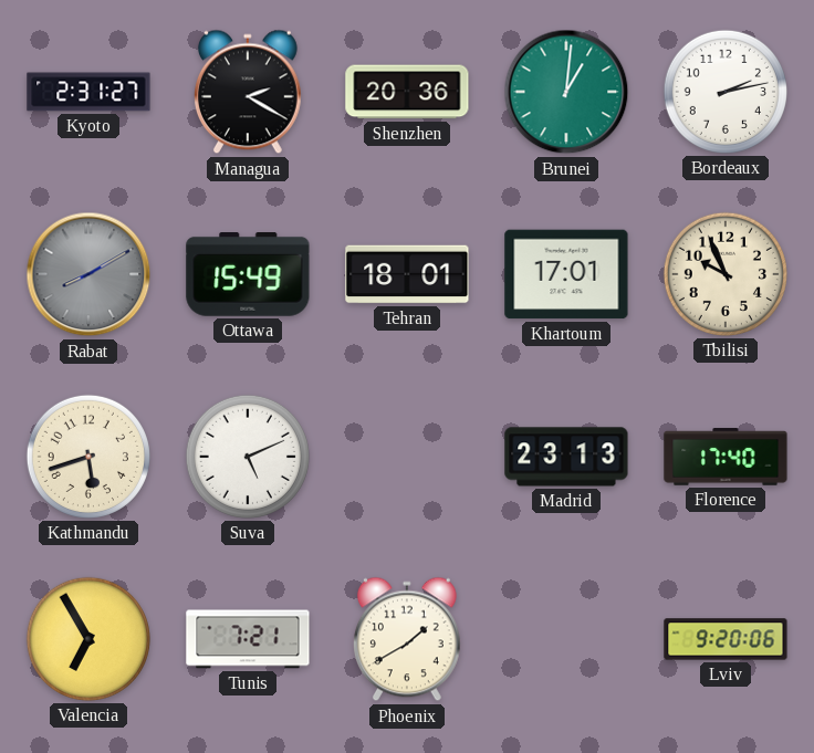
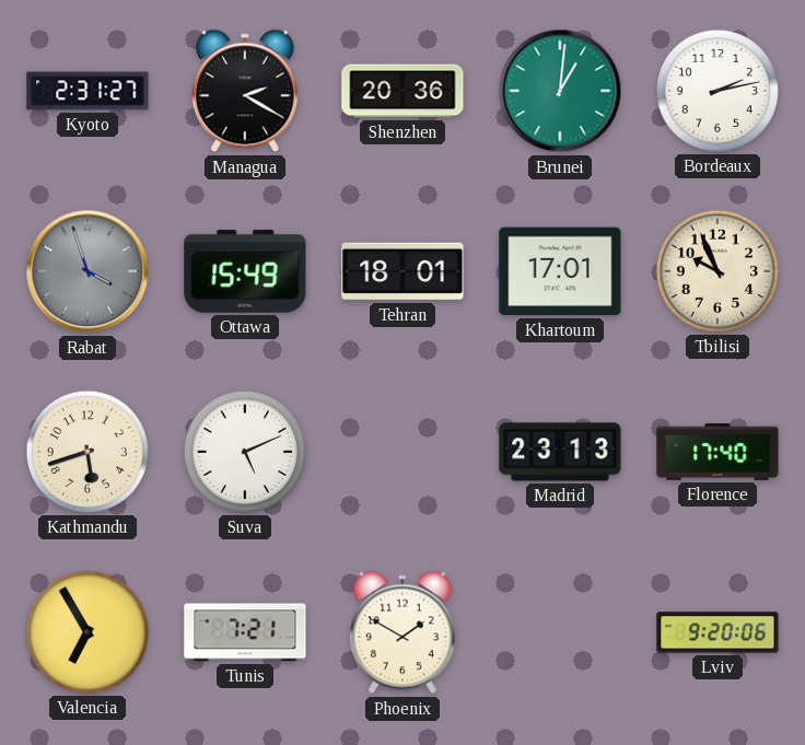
Rabat: 8:10 -> 3:57
Phoenix: 1:40 -> 1:50
